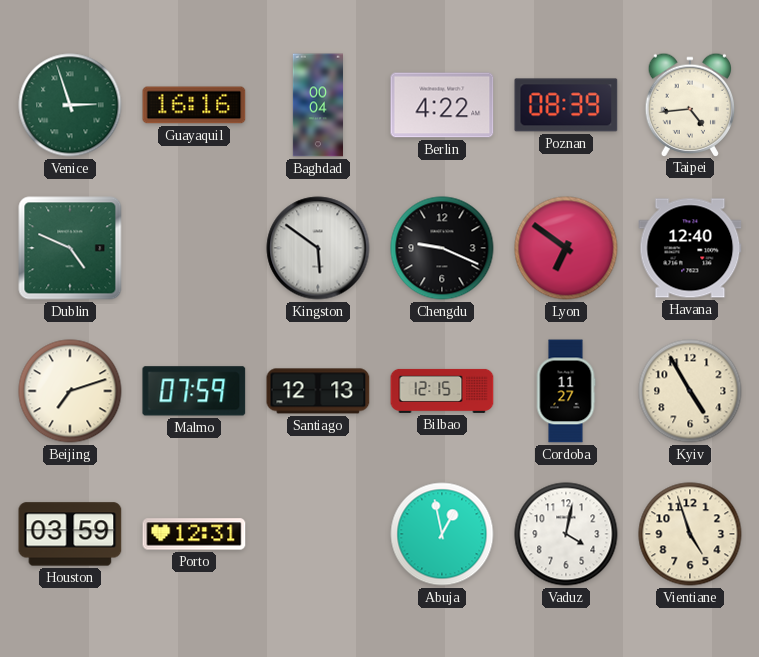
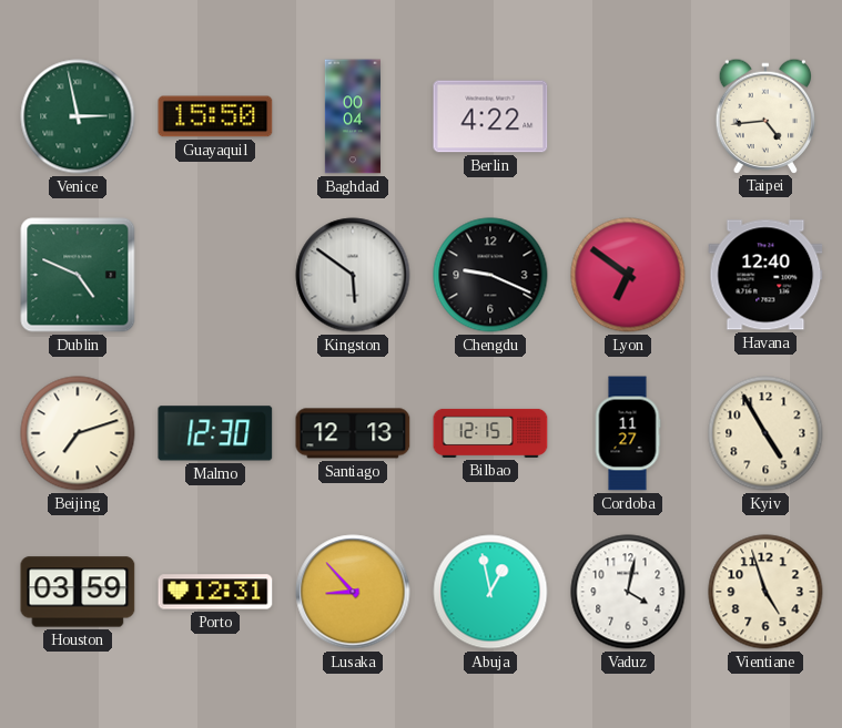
Venice: 2:57 -> 2:58
Guayaquil: 16:16 -> 15:50
Poznan: 08:39 -> none
Malmo: 07:59 -> 12:30
Lusaka: none -> 8:53
